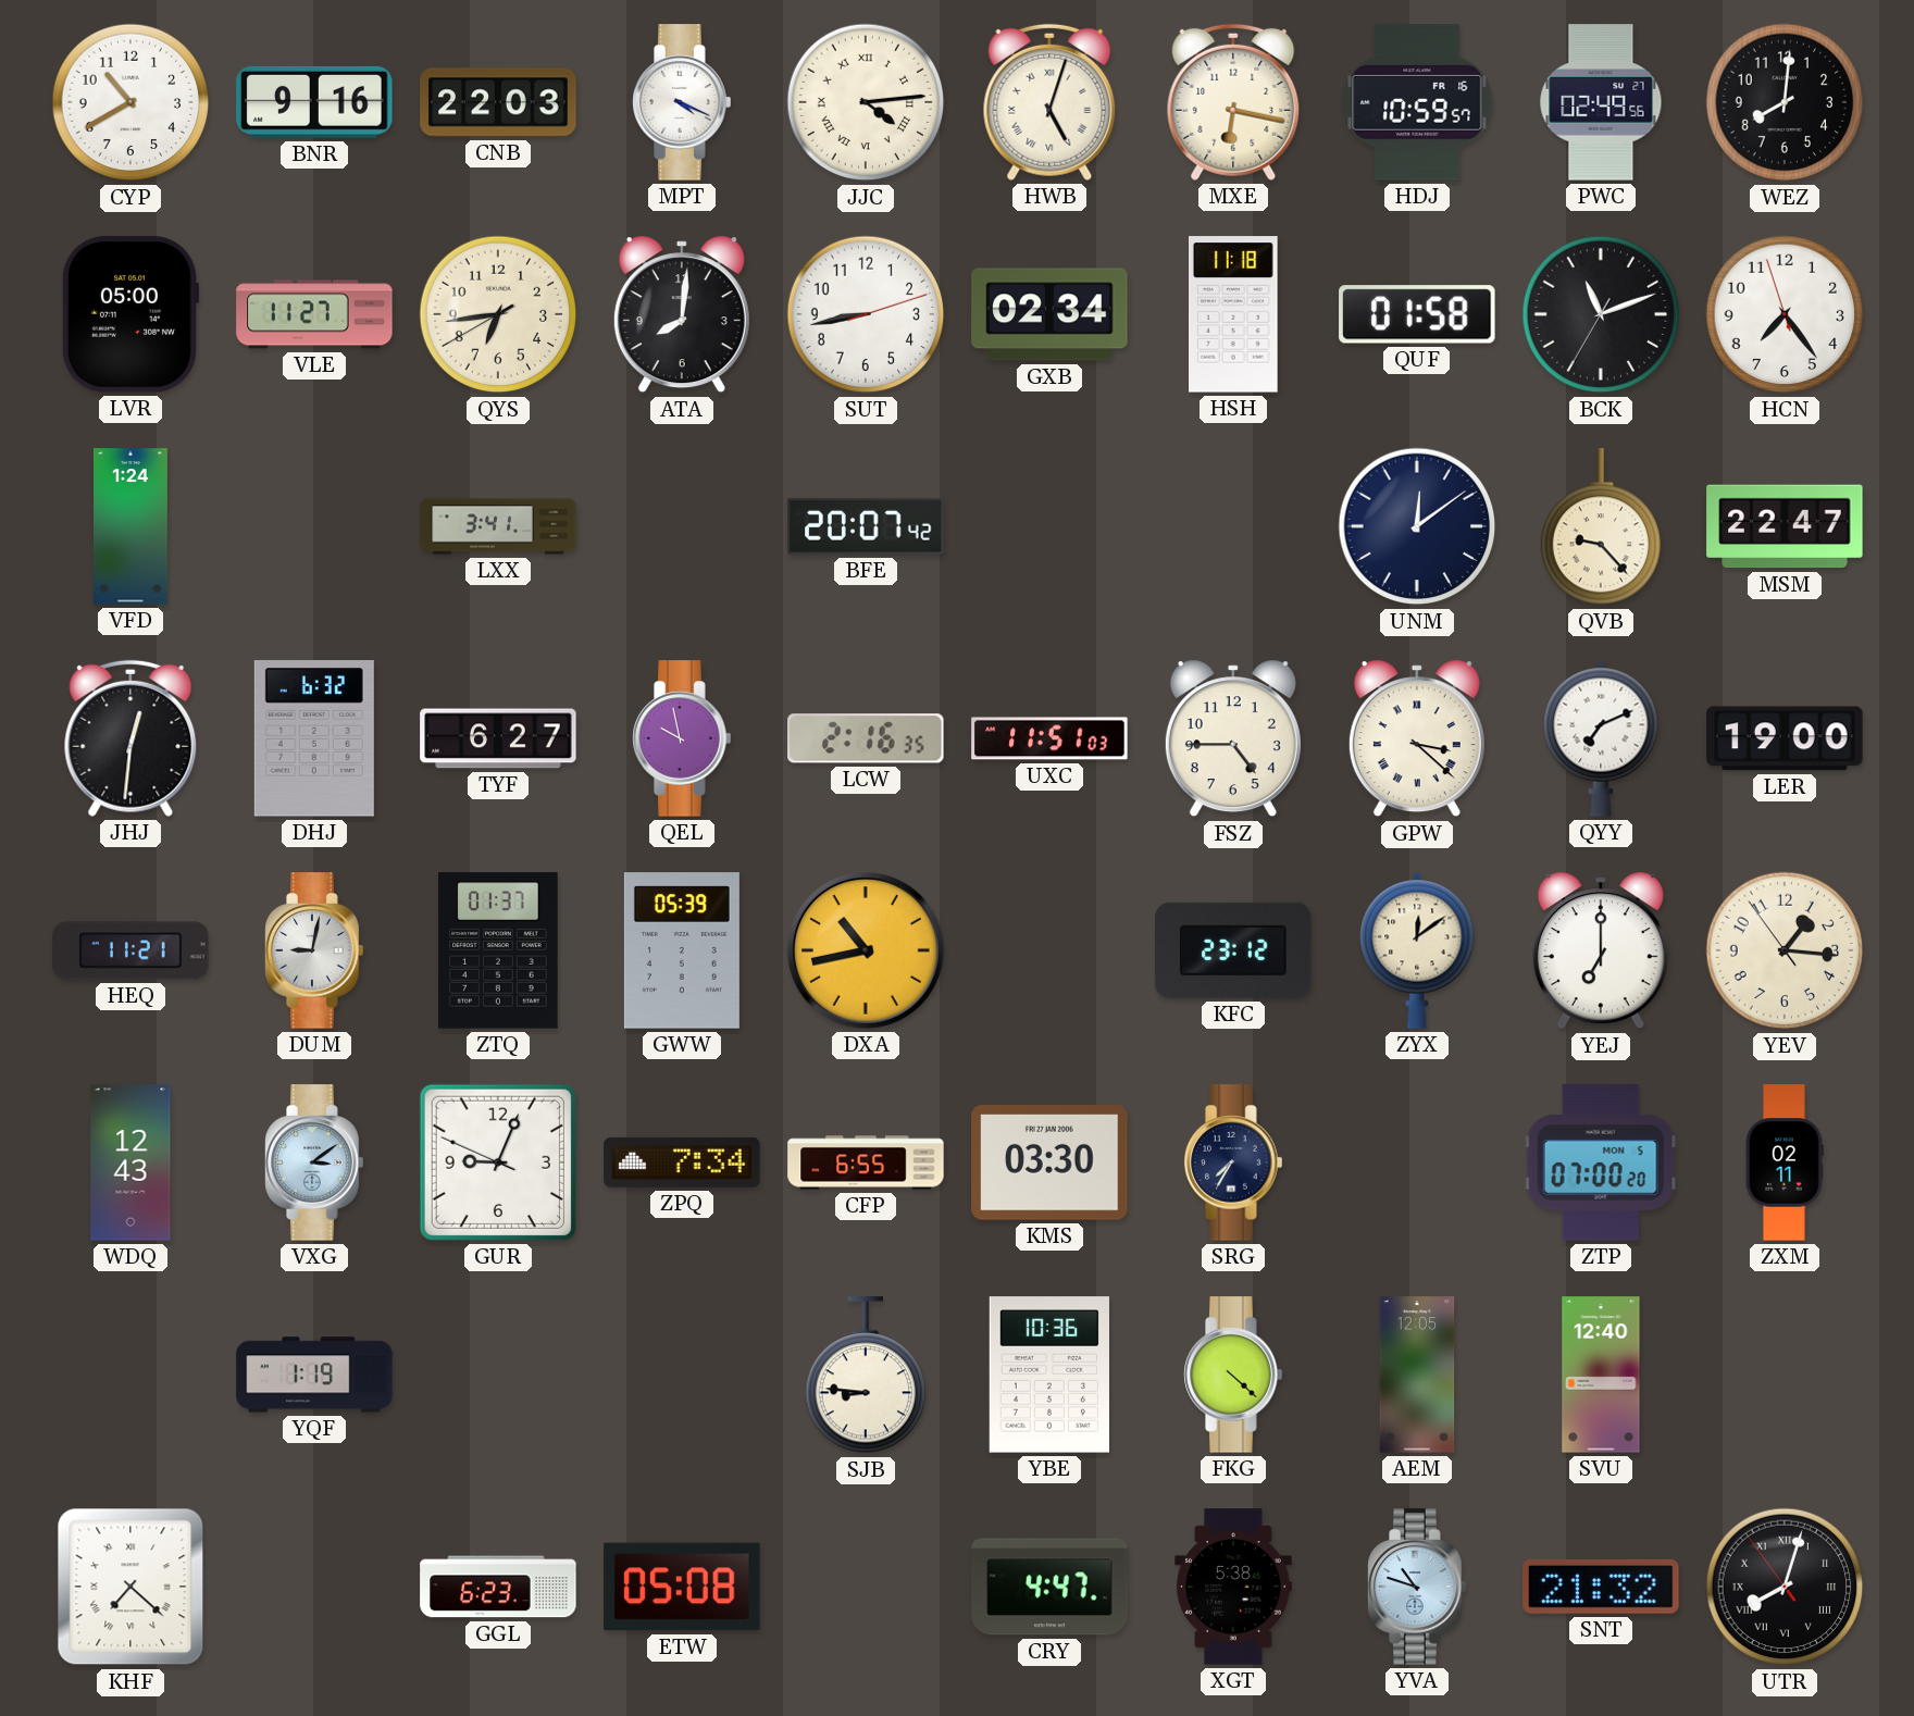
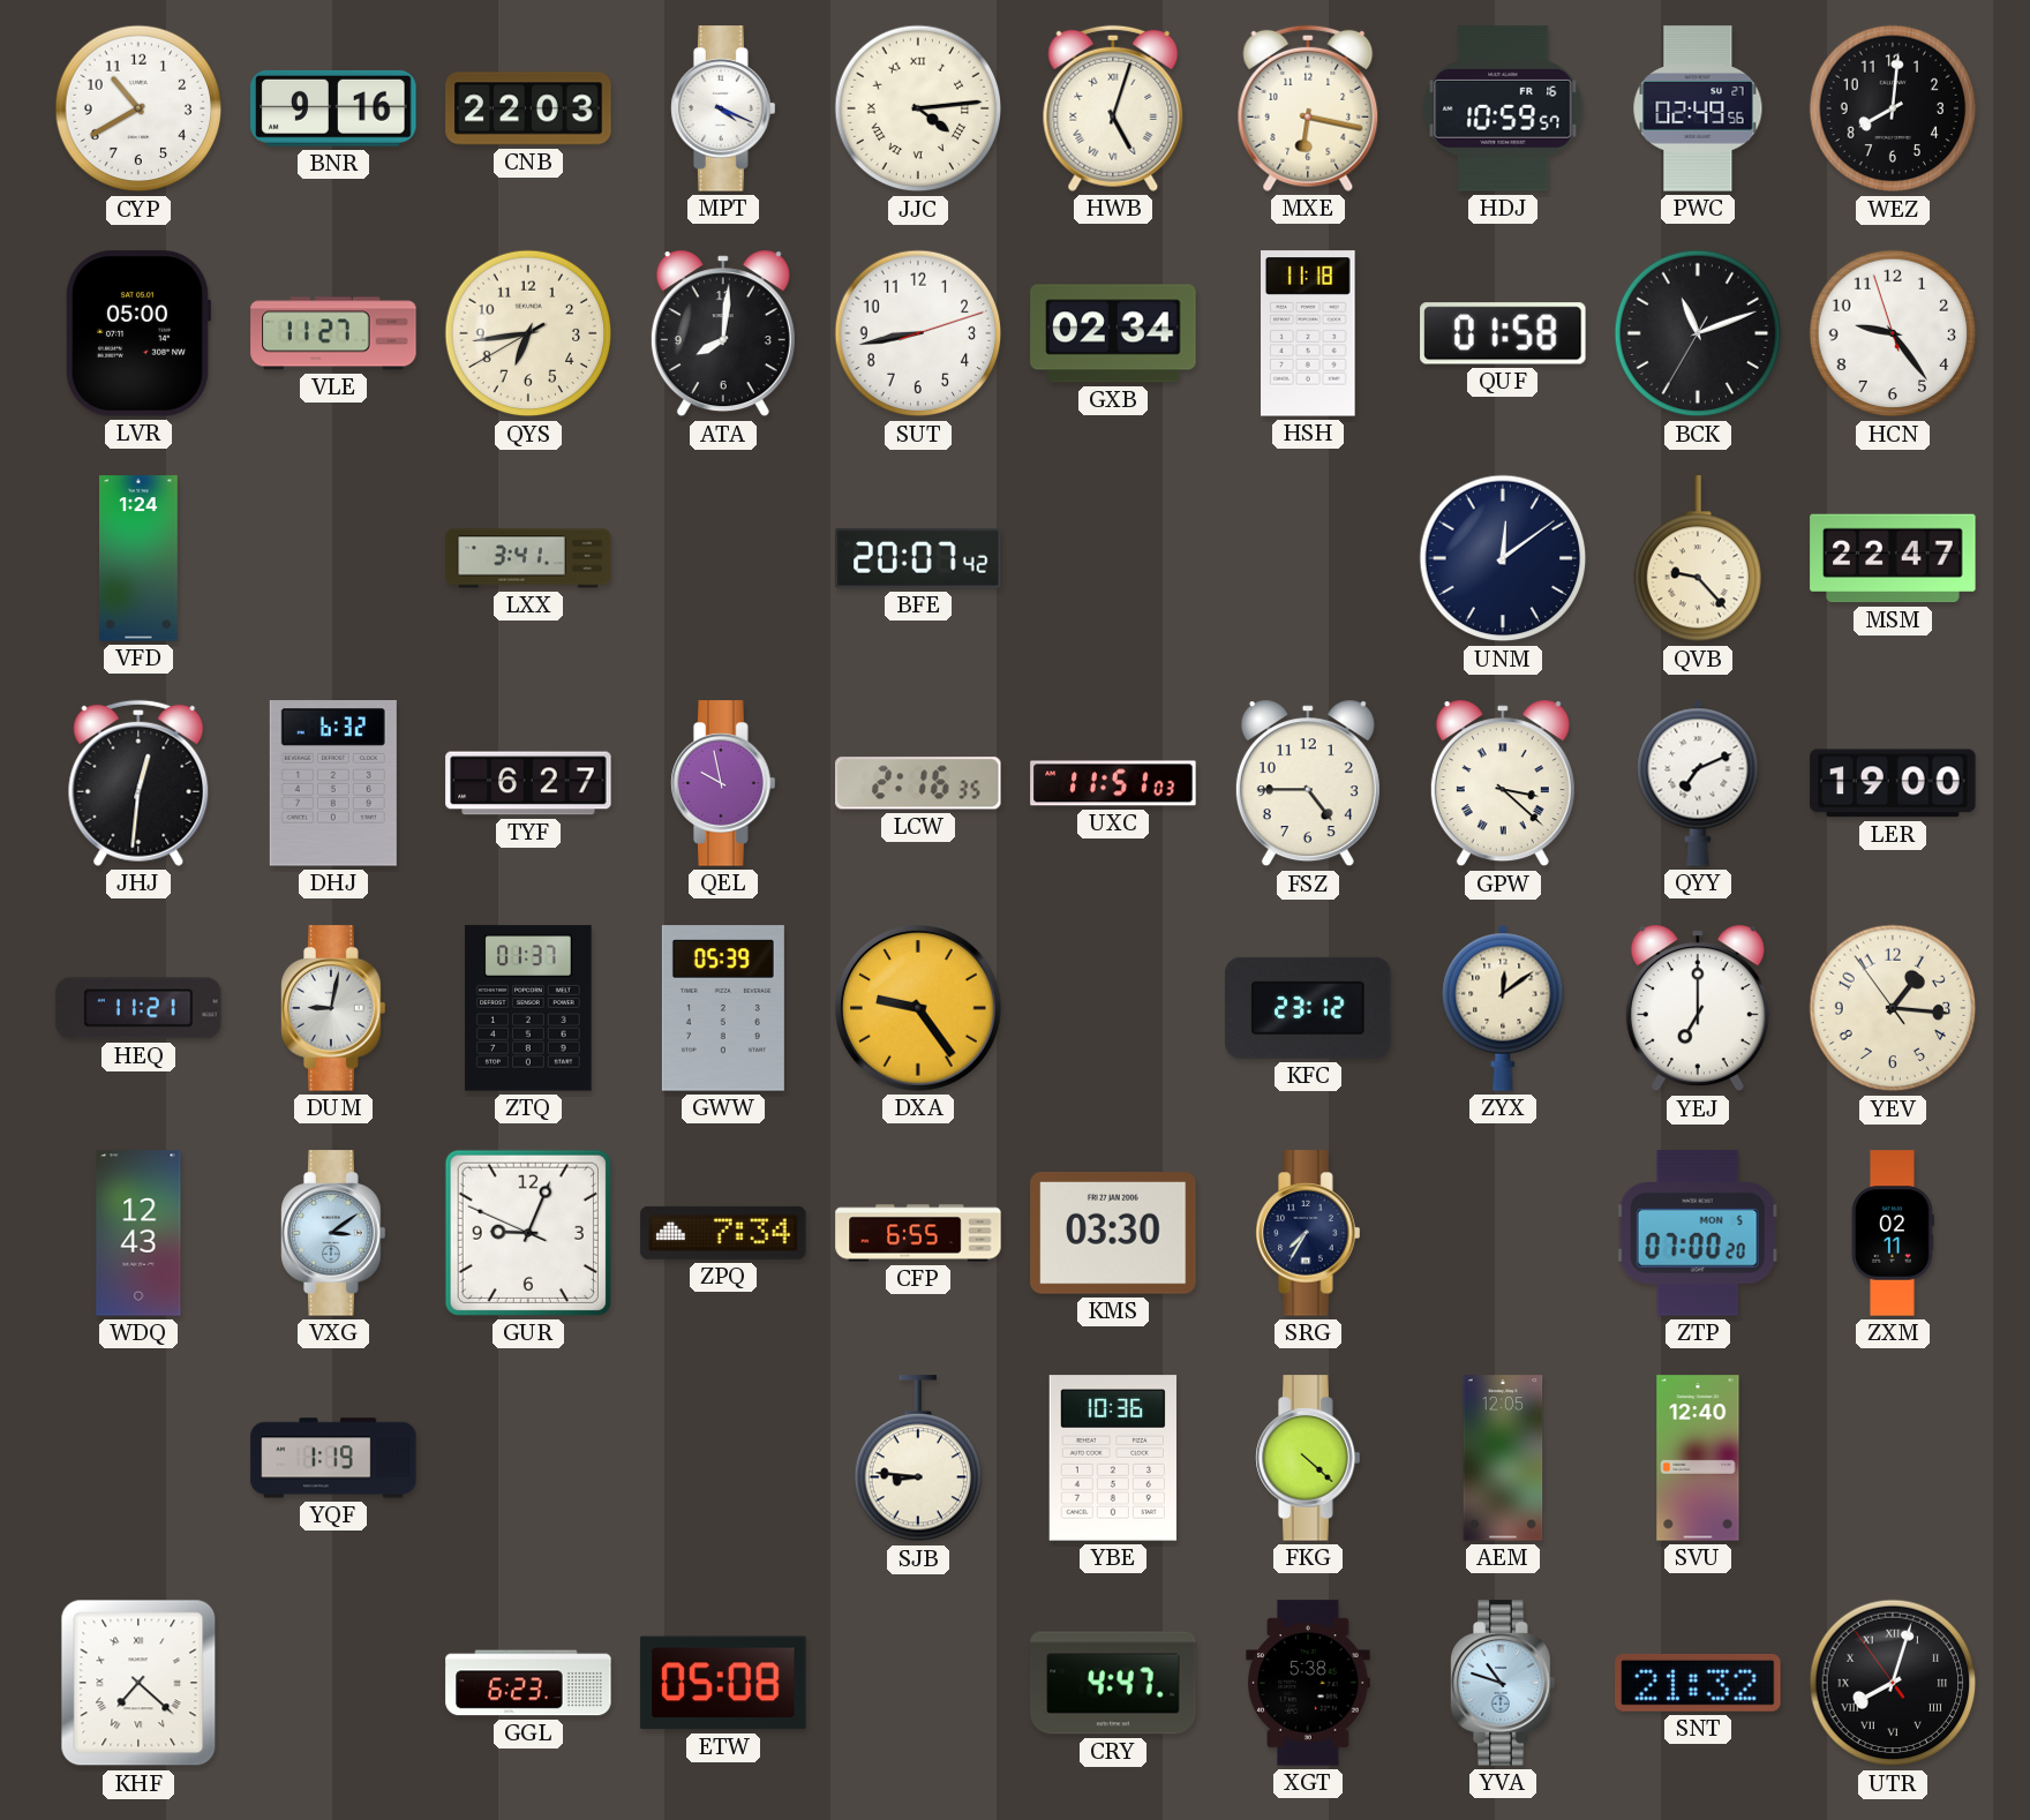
HCN: 7:23 -> 9:23
DXA: 10:43 -> 9:24
